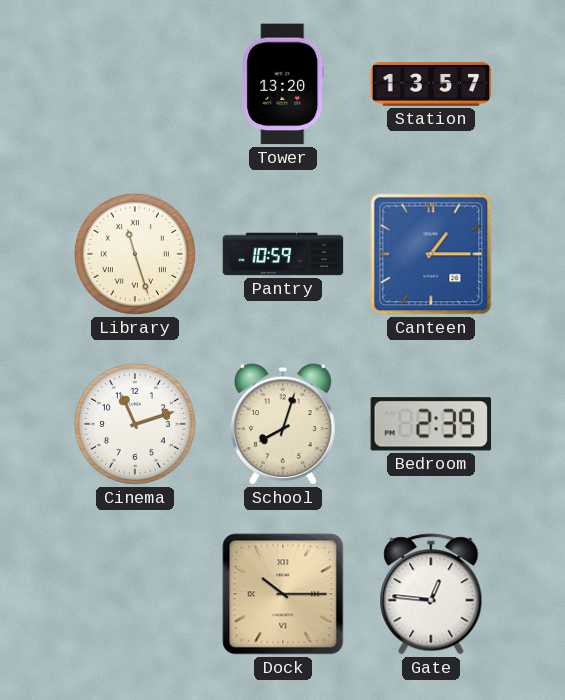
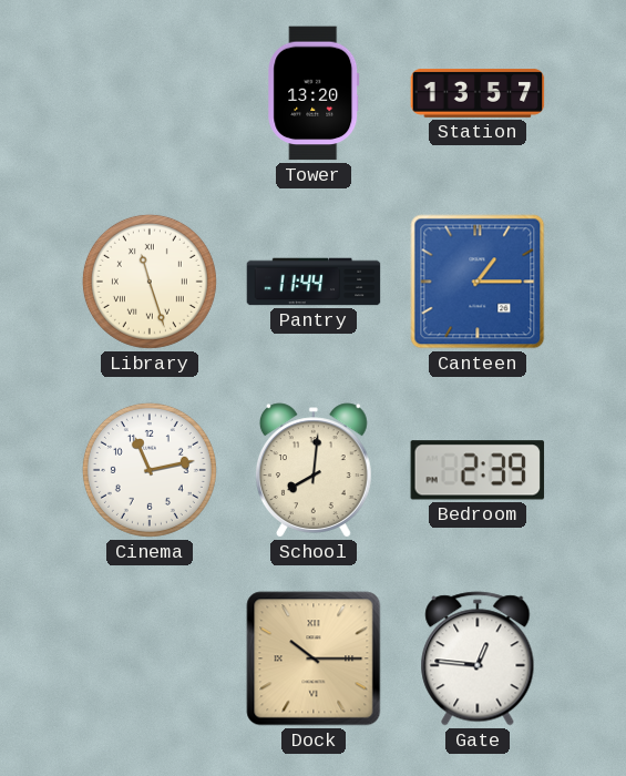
Pantry: 10:59 -> 11:44
Cinema: 11:12 -> 11:13
School: 8:03 -> 8:01
